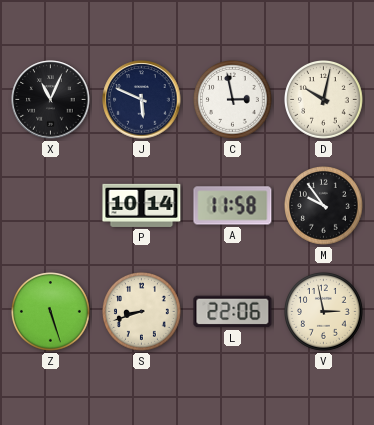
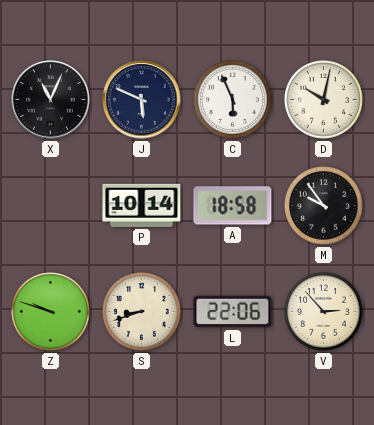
C: 2:58 -> 5:56
A: 11:58 -> 18:58
Z: 5:27 -> 9:48
V: 2:58 -> 2:53
